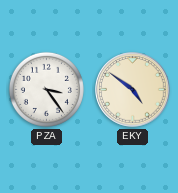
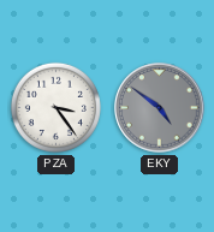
EKY dial: cream -> grey
